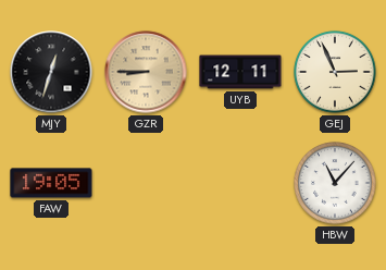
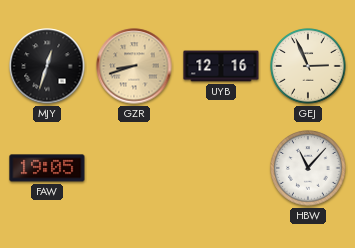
GZR: 8:45 -> 8:42
UYB: 12:11 -> 12:16
